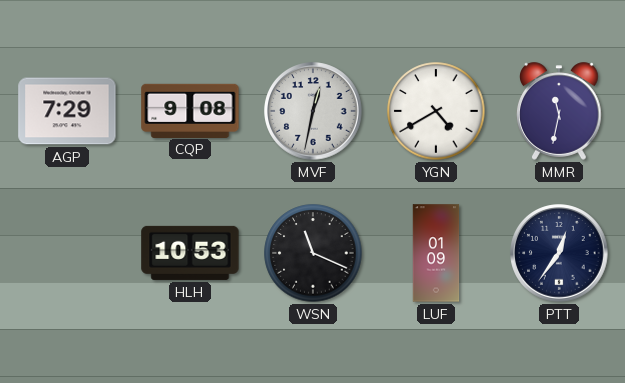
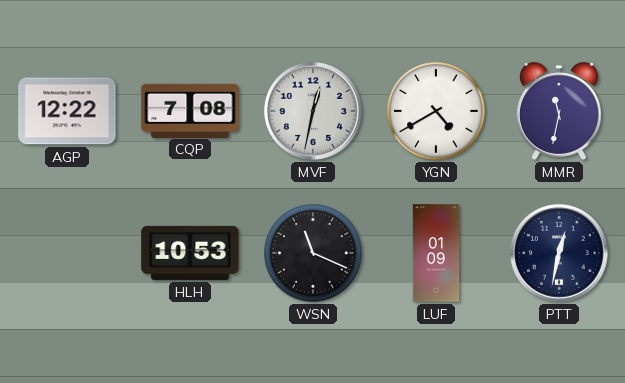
AGP: 7:29 -> 12:22
CQP: 9:08 -> 7:08
PTT: 12:36 -> 12:32
